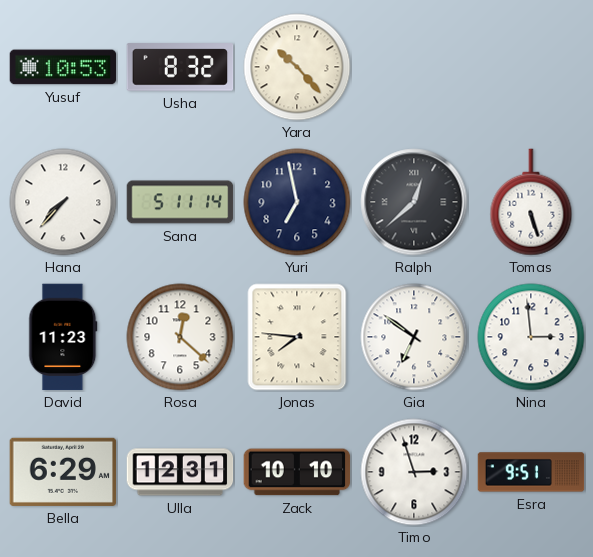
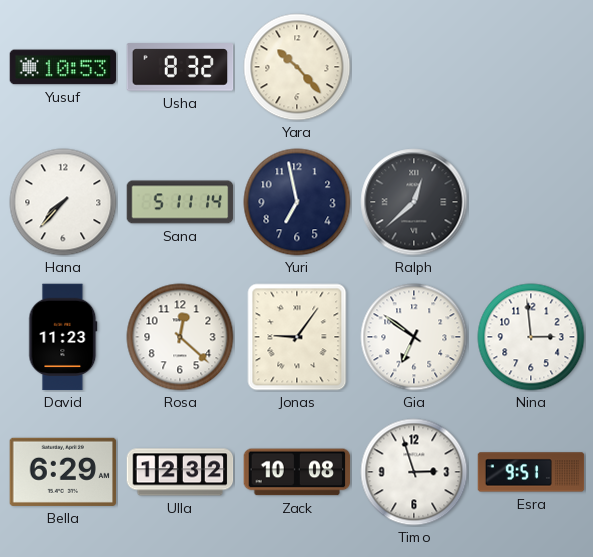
Tomas: 5:27 -> none
Jonas: 7:46 -> 9:06
Ulla: 12:31 -> 12:32
Zack: 10:10 -> 10:08
